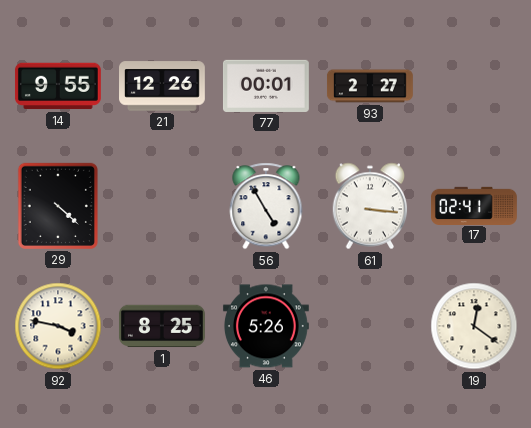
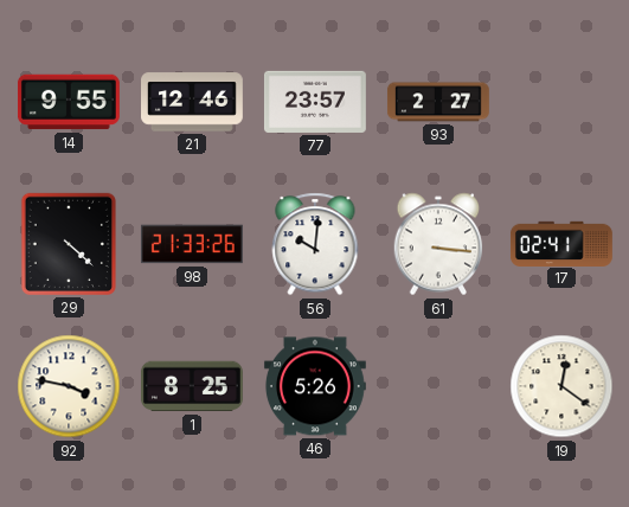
21: 12:26 -> 12:46
77: 00:01 -> 23:57
98: none -> 21:33
56: 4:55 -> 10:01
